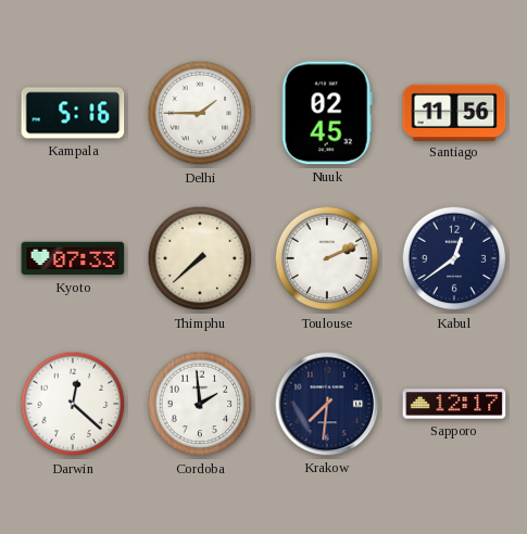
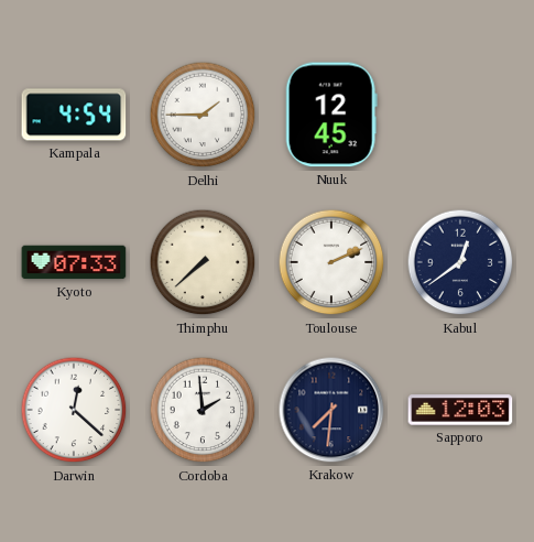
Kampala: 5:16 -> 4:54
Nuuk: 02:45 -> 12:45
Santiago: 11:56 -> none
Sapporo: 12:17 -> 12:03
